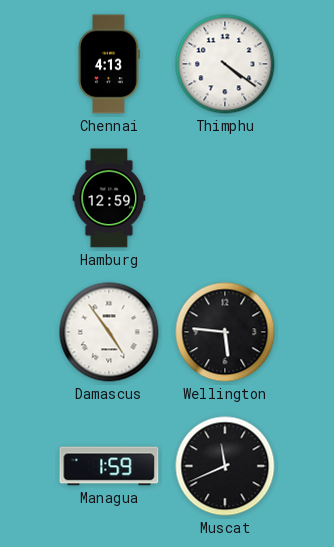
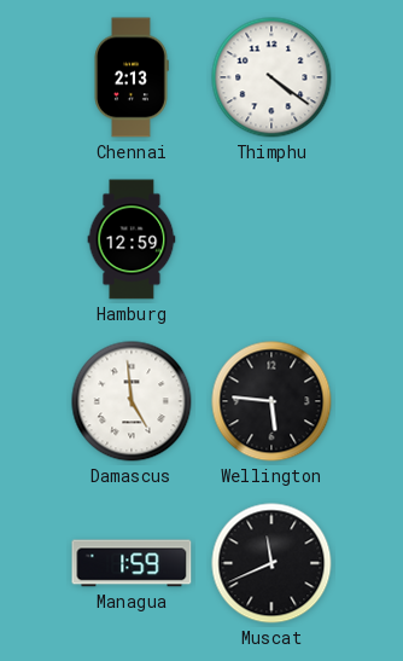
Chennai: 4:13 -> 2:13
Damascus: 4:54 -> 4:59
